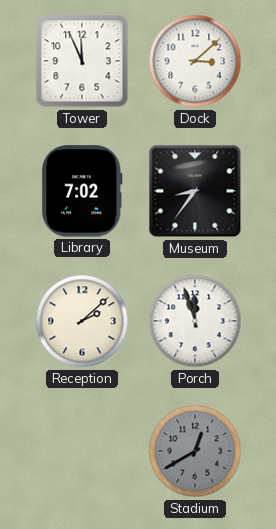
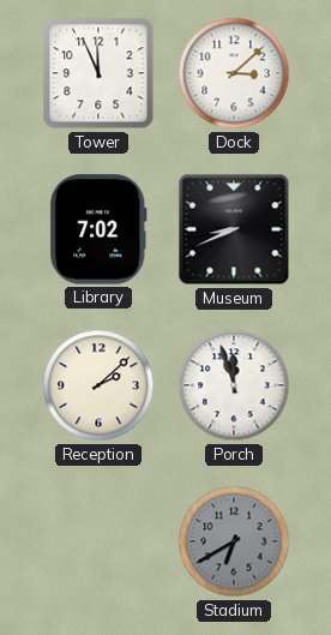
Museum: 8:36 -> 8:41
Stadium: 12:40 -> 6:40
